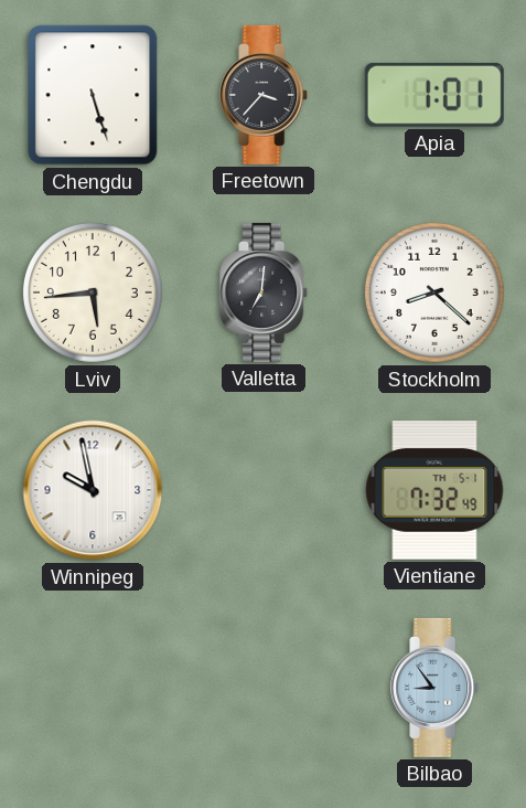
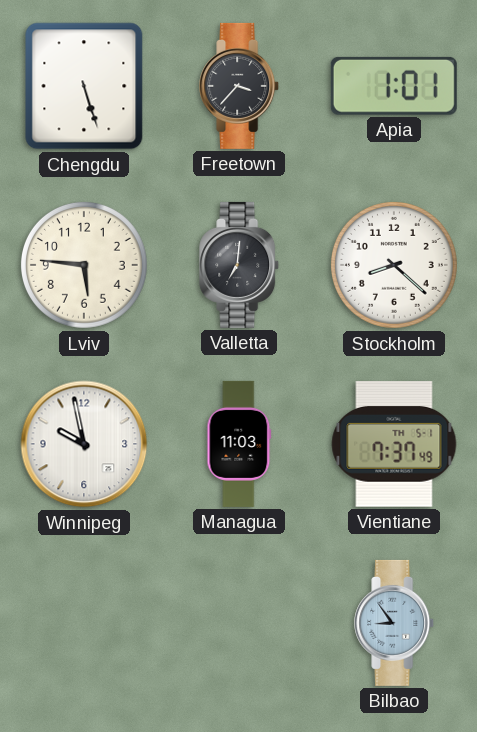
Lviv: 5:44 -> 5:46
Managua: none -> 11:03
Vientiane: 7:32 -> 7:37
